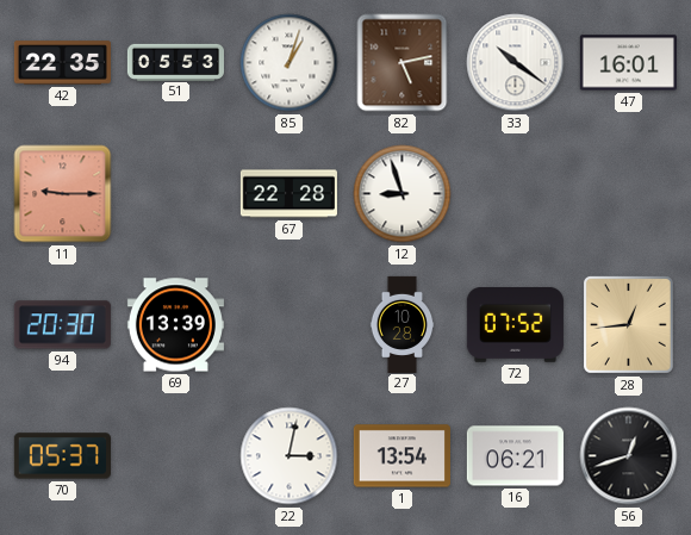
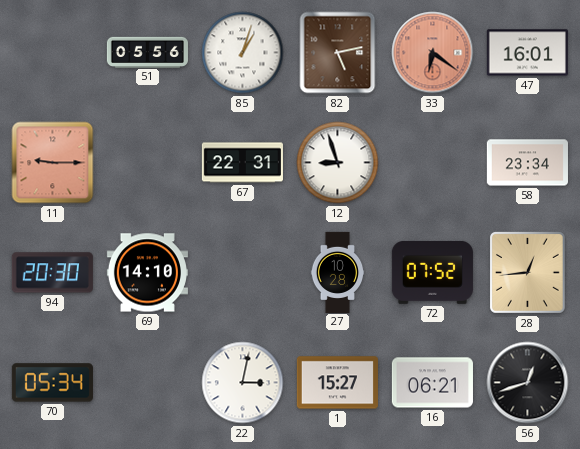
42: 22:35 -> none
51: 05:53 -> 05:56
33: 10:21 -> 6:21
33 dial: white -> salmon
67: 22:28 -> 22:31
58: none -> 23:34
69: 13:39 -> 14:10
70: 05:37 -> 05:34
1: 13:54 -> 15:27
